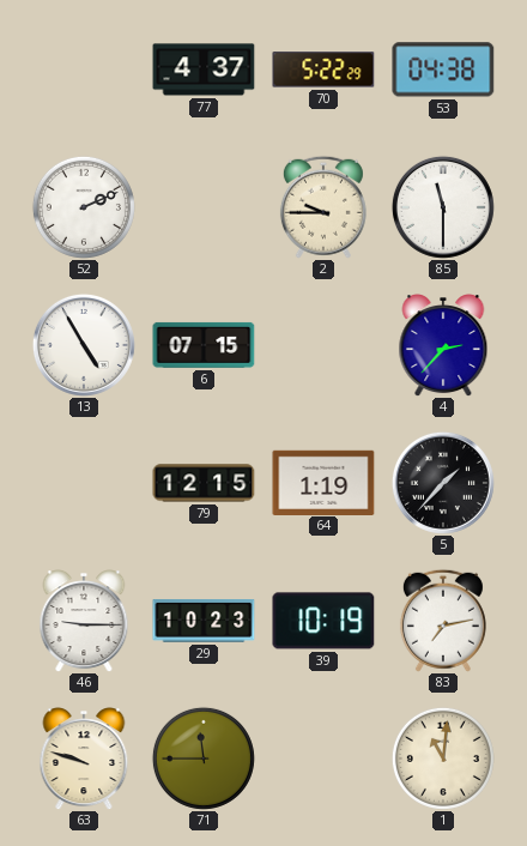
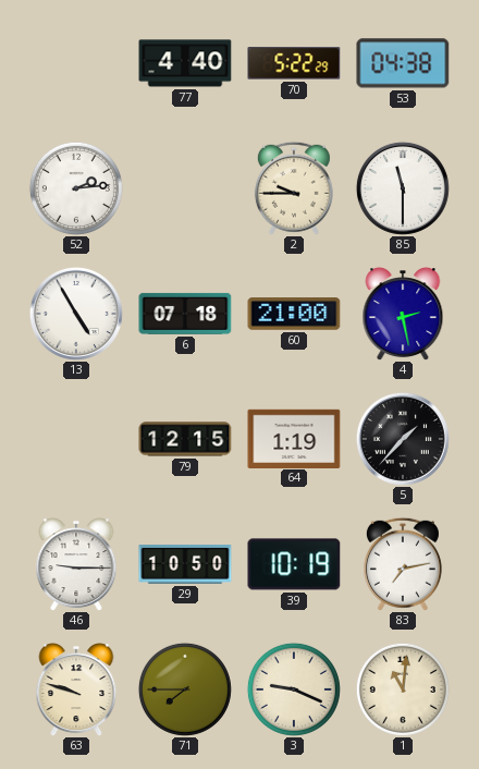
77: 4:37 -> 4:40
52: 2:11 -> 2:14
6: 07:15 -> 07:18
60: none -> 21:00
4: 2:37 -> 2:28
29: 10:23 -> 10:50
71: 11:45 -> 7:45
3: none -> 9:19
